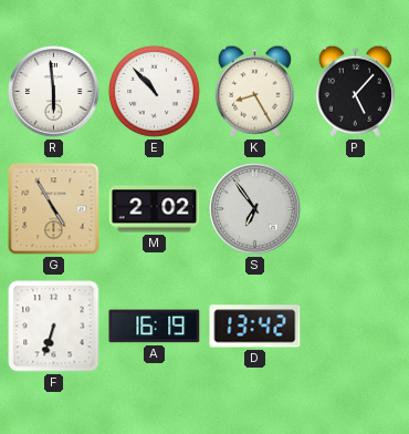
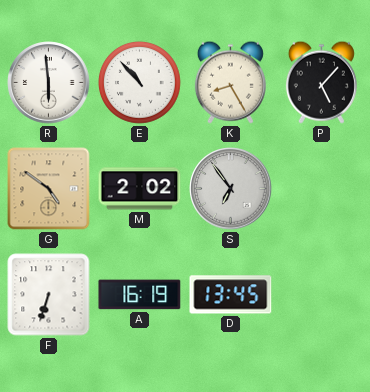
G: 4:55 -> 4:51
D: 13:42 -> 13:45
